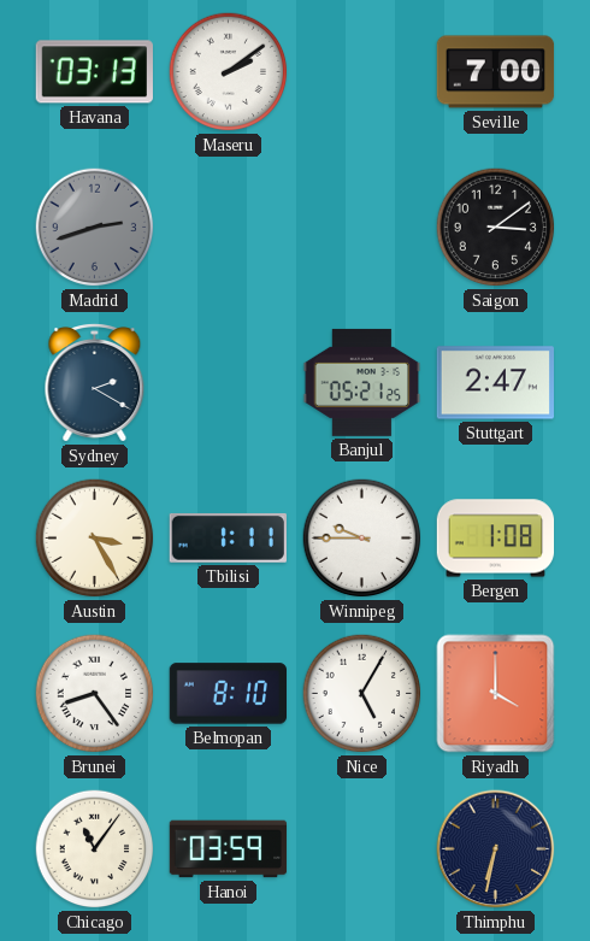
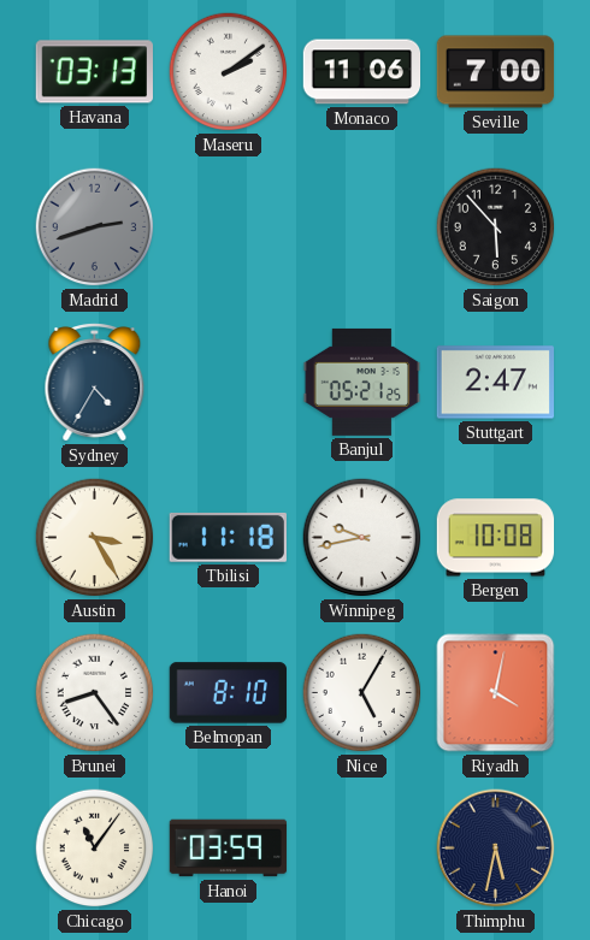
Monaco: none -> 11:06
Saigon: 3:09 -> 5:53
Sydney: 2:20 -> 4:35
Tbilisi: 1:11 -> 11:18
Winnipeg: 9:45 -> 9:43
Bergen: 1:08 -> 10:08
Riyadh: 4:00 -> 4:02
Thimphu: 6:32 -> 5:32
